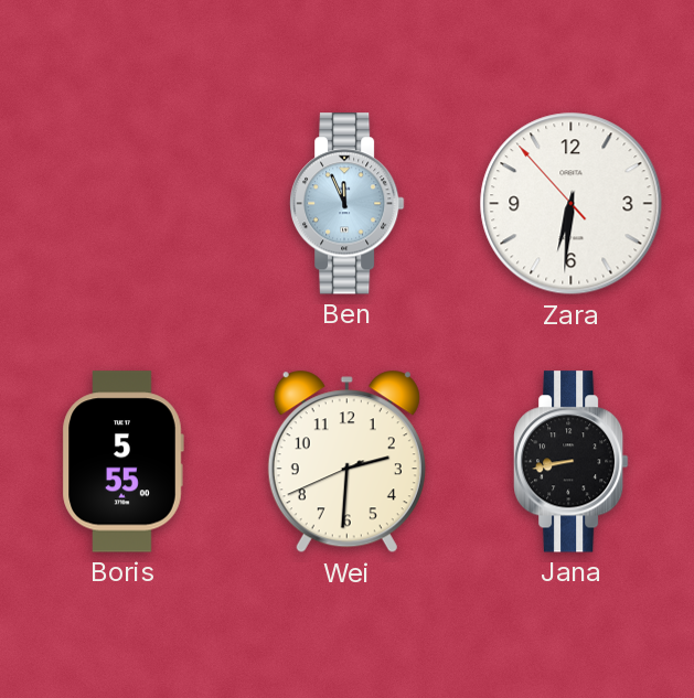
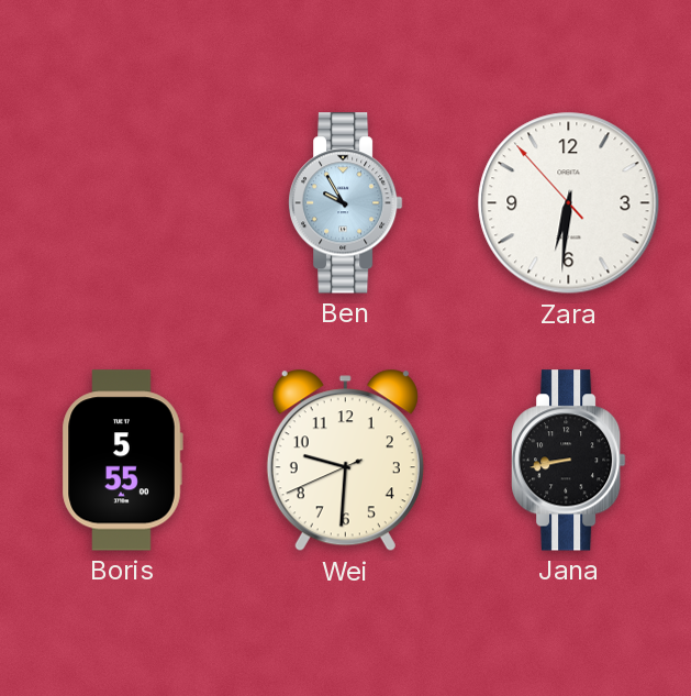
Ben: 11:56 -> 9:55
Wei: 2:30 -> 9:30
